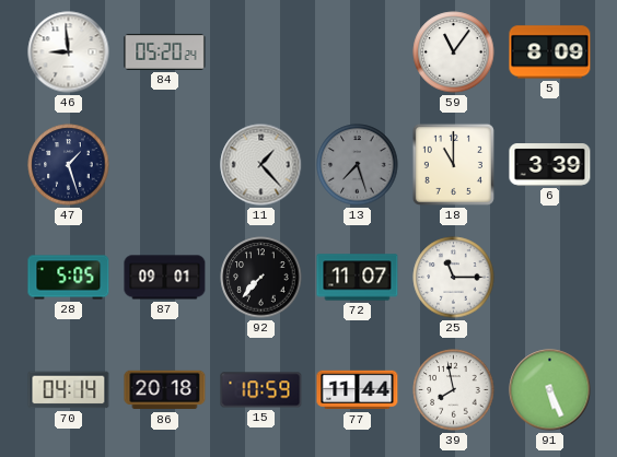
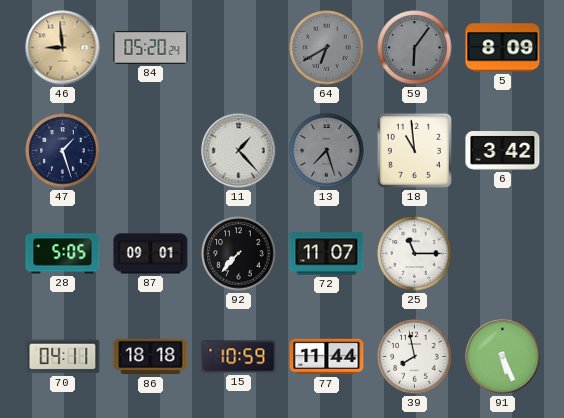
46 dial: white -> champagne
64: none -> 6:40
59: 11:06 -> 6:06
59 dial: white -> grey
18: 11:00 -> 10:59
6: 3:39 -> 3:42
70: 04:14 -> 04:11
86: 20:18 -> 18:18
